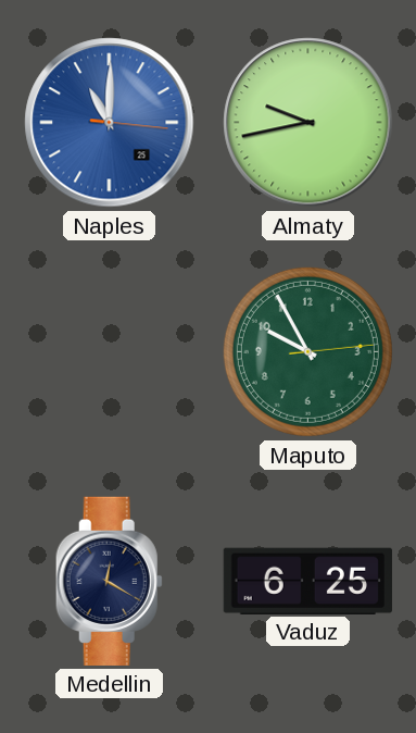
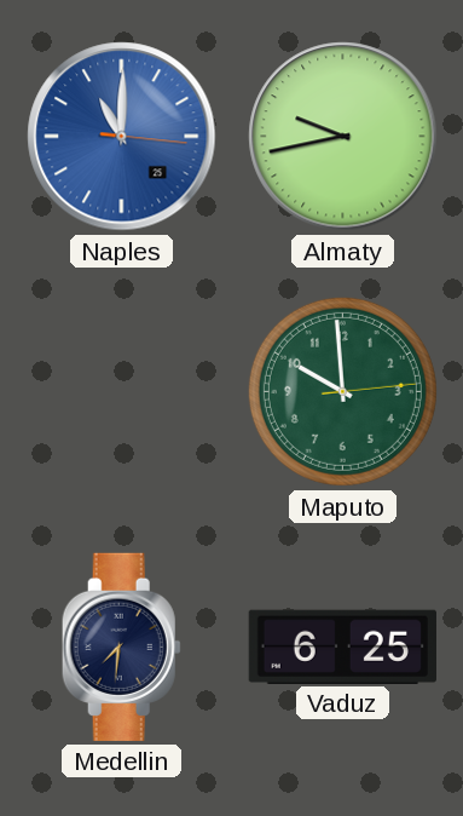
Maputo: 9:55 -> 9:59
Medellin: 12:20 -> 7:31
